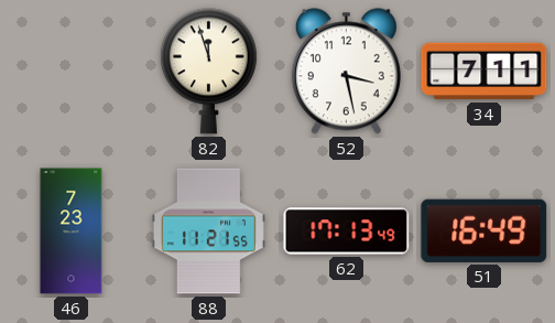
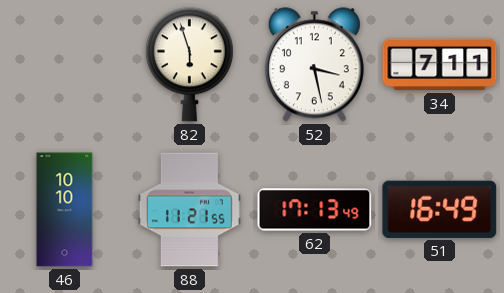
82: 11:57 -> 5:57
46: 7:23 -> 10:10
